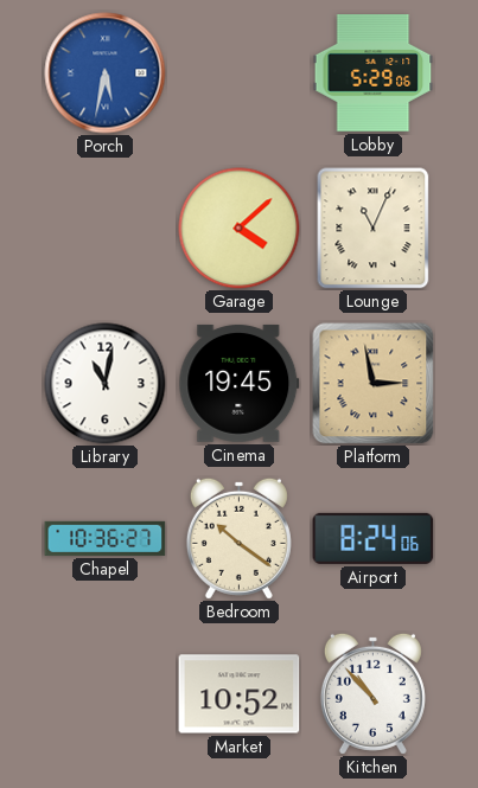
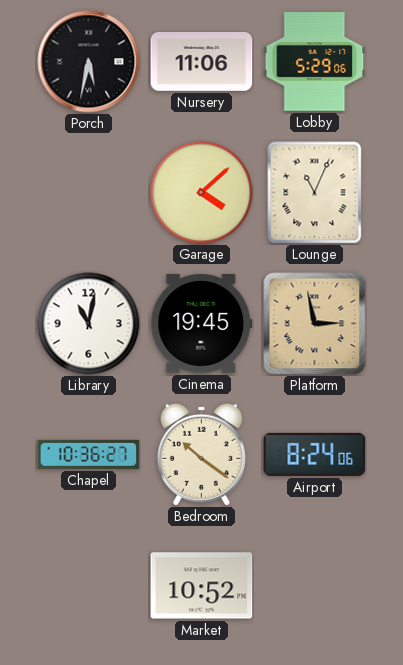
Porch dial: blue -> black
Nursery: none -> 11:06
Kitchen: 10:53 -> none
